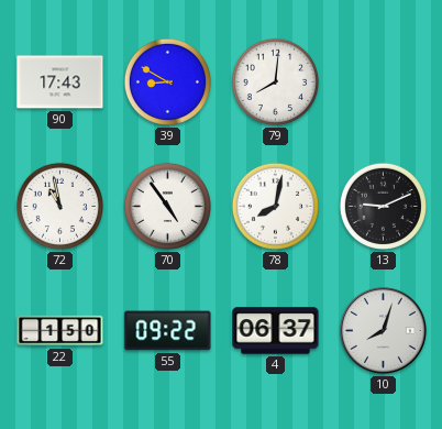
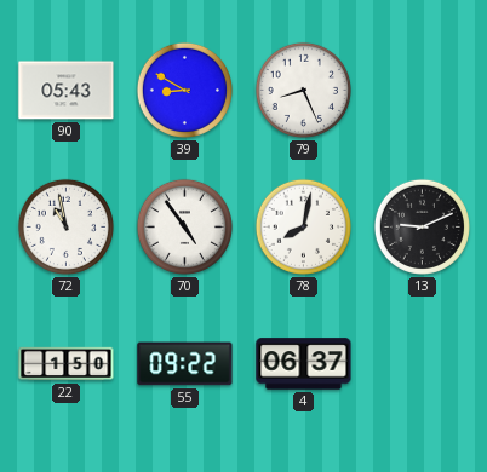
90: 17:43 -> 05:43
79: 8:01 -> 8:26
10: 8:03 -> none
